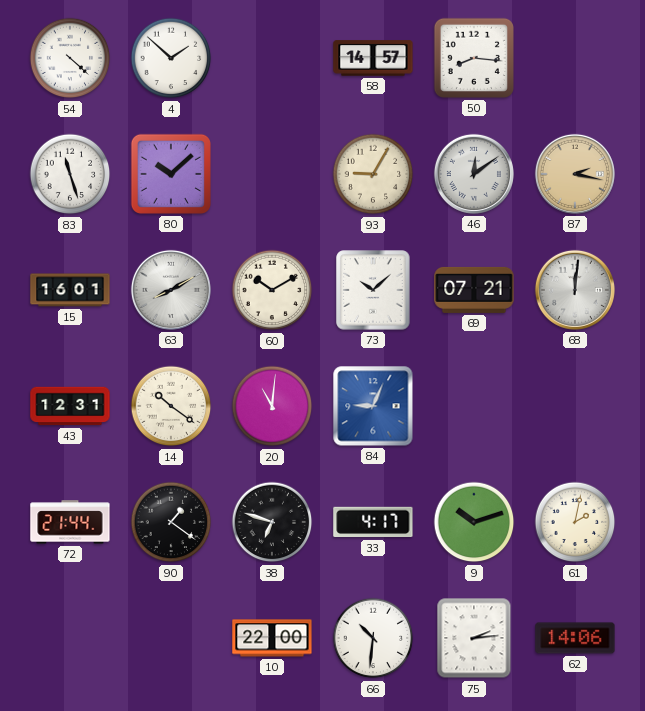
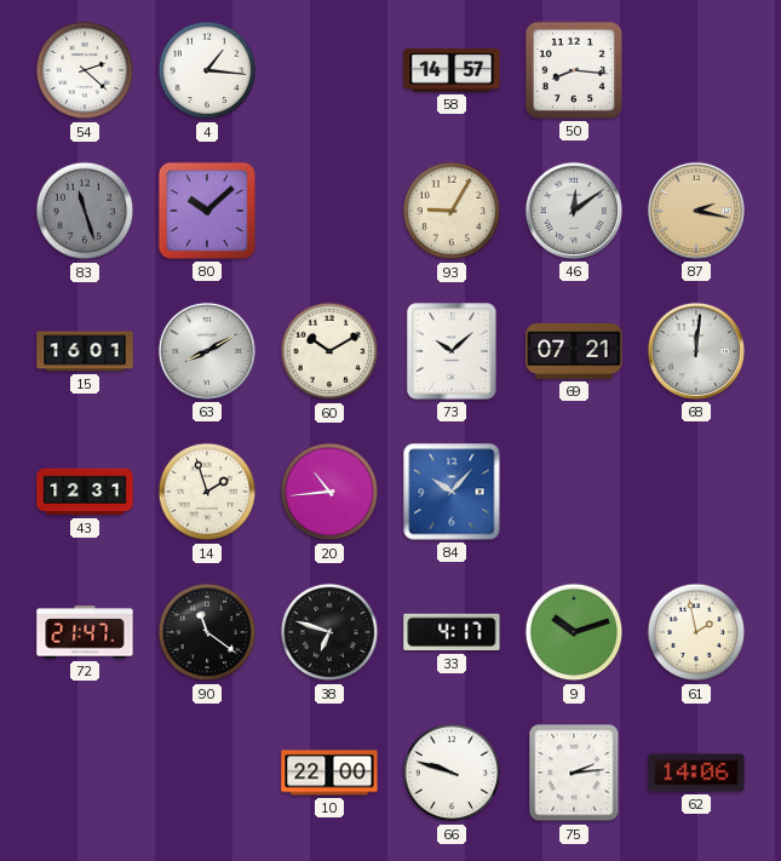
54: 4:22 -> 2:22
4: 1:52 -> 1:16
83 dial: white -> grey
14: 10:21 -> 1:57
20: 11:01 -> 10:44
84: 9:04 -> 10:07
72: 21:44 -> 21:47
90: 1:21 -> 11:21
61: 2:02 -> 1:58
66: 10:31 -> 9:48
